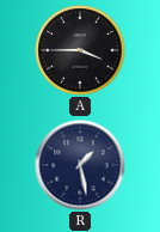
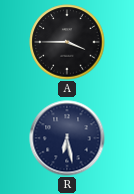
R: 1:28 -> 6:28
